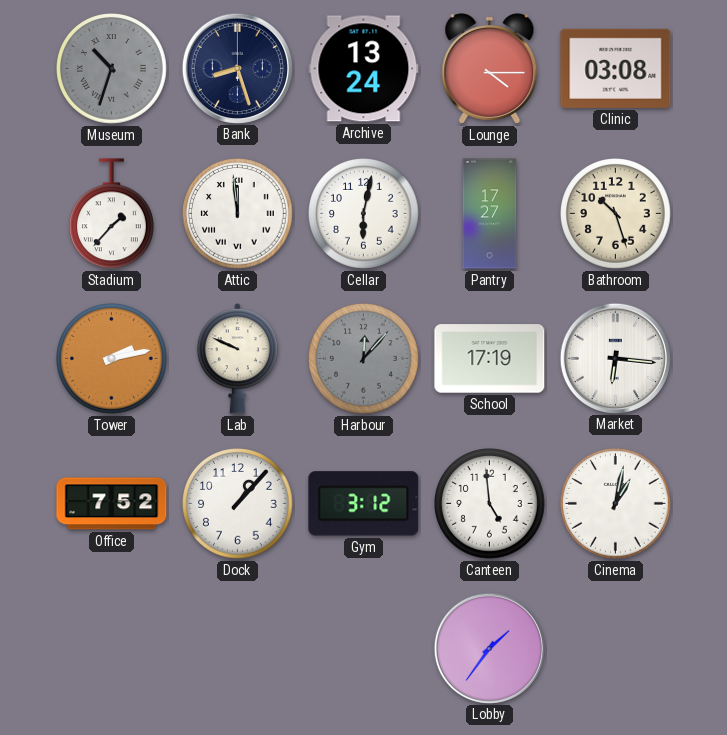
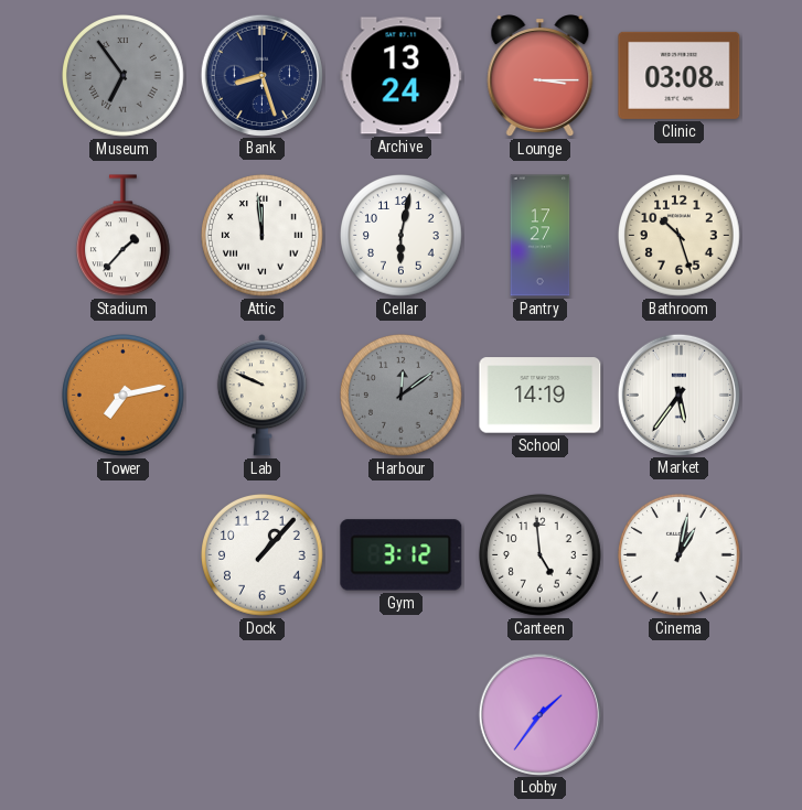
Museum: 10:33 -> 6:54
Lounge: 4:15 -> 3:15
Tower: 2:13 -> 7:13
Harbour: 12:07 -> 12:09
School: 17:19 -> 14:19
Market: 6:16 -> 5:36
Office: 7:52 -> none
